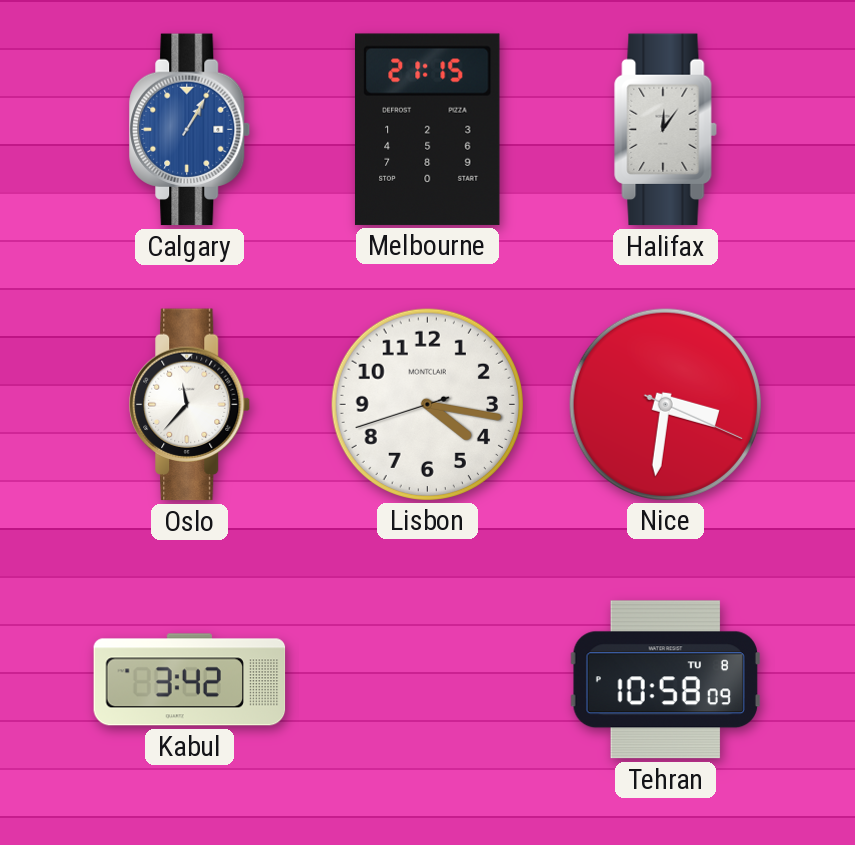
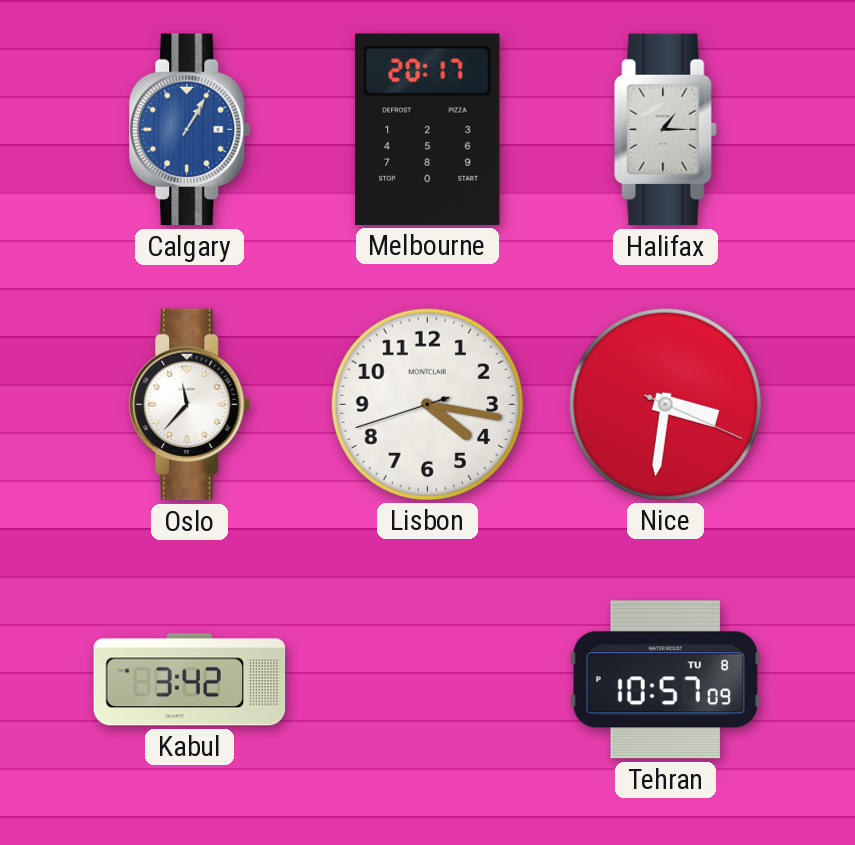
Melbourne: 21:15 -> 20:17
Halifax: 12:06 -> 1:15
Tehran: 10:58 -> 10:57
